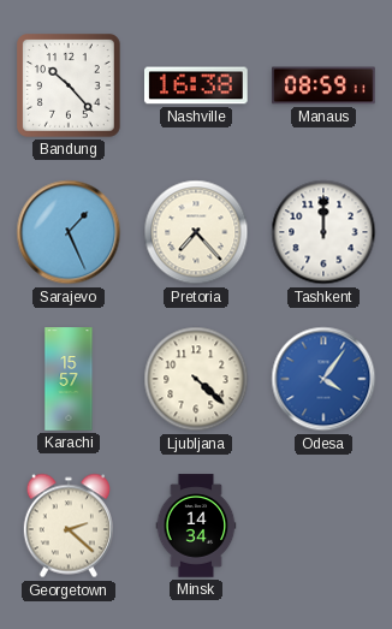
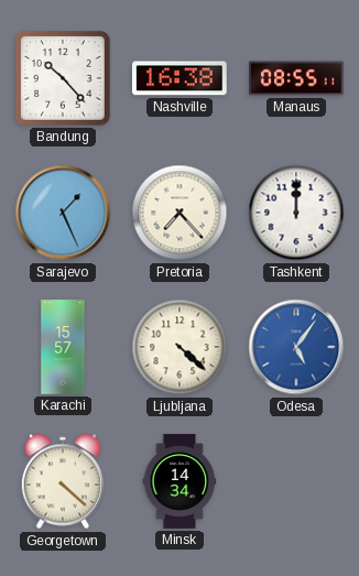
Manaus: 08:59 -> 08:55
Odesa: 4:06 -> 5:06
Georgetown: 2:22 -> 4:22
